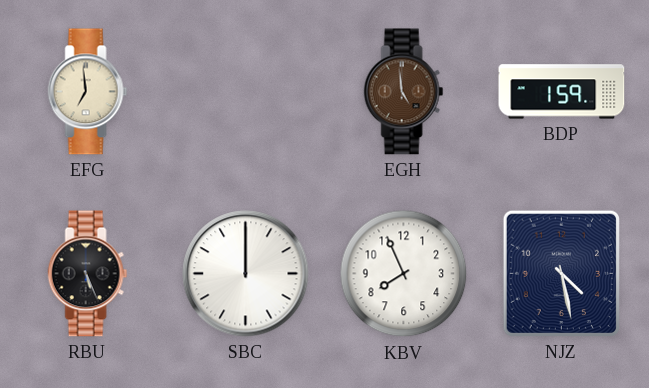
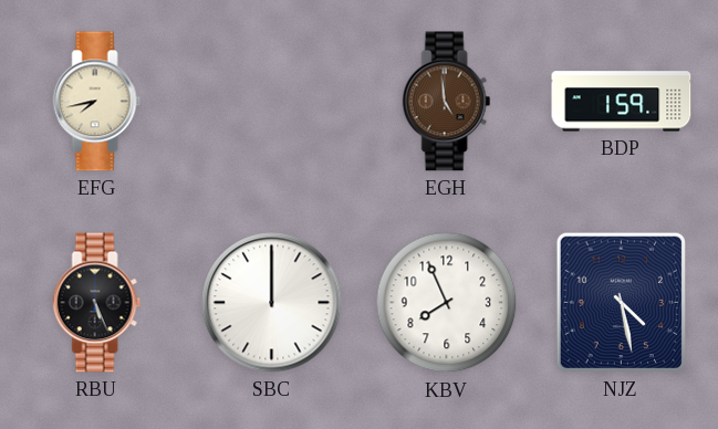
EFG: 6:59 -> 7:43
